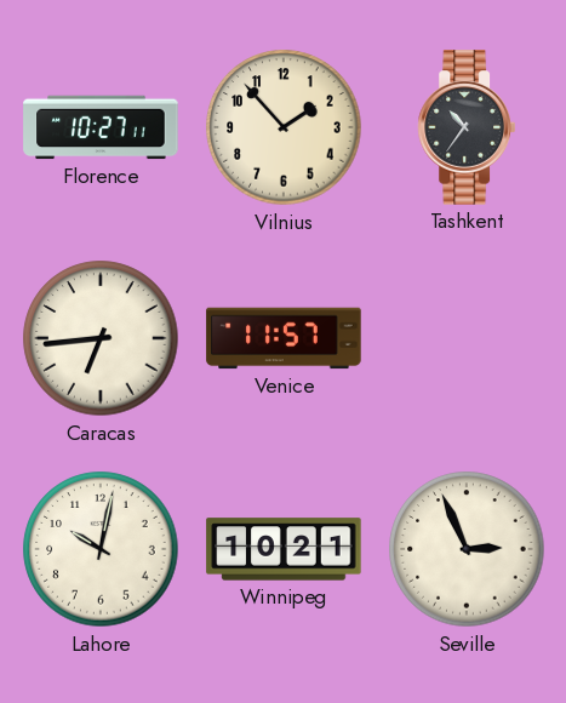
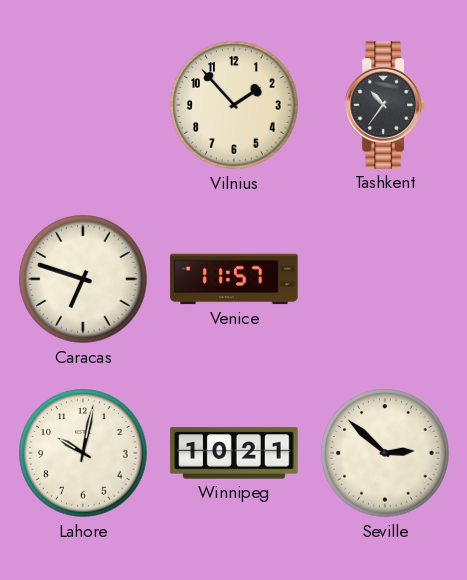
Florence: 10:27 -> none
Caracas: 6:44 -> 6:48
Seville: 2:56 -> 2:52
